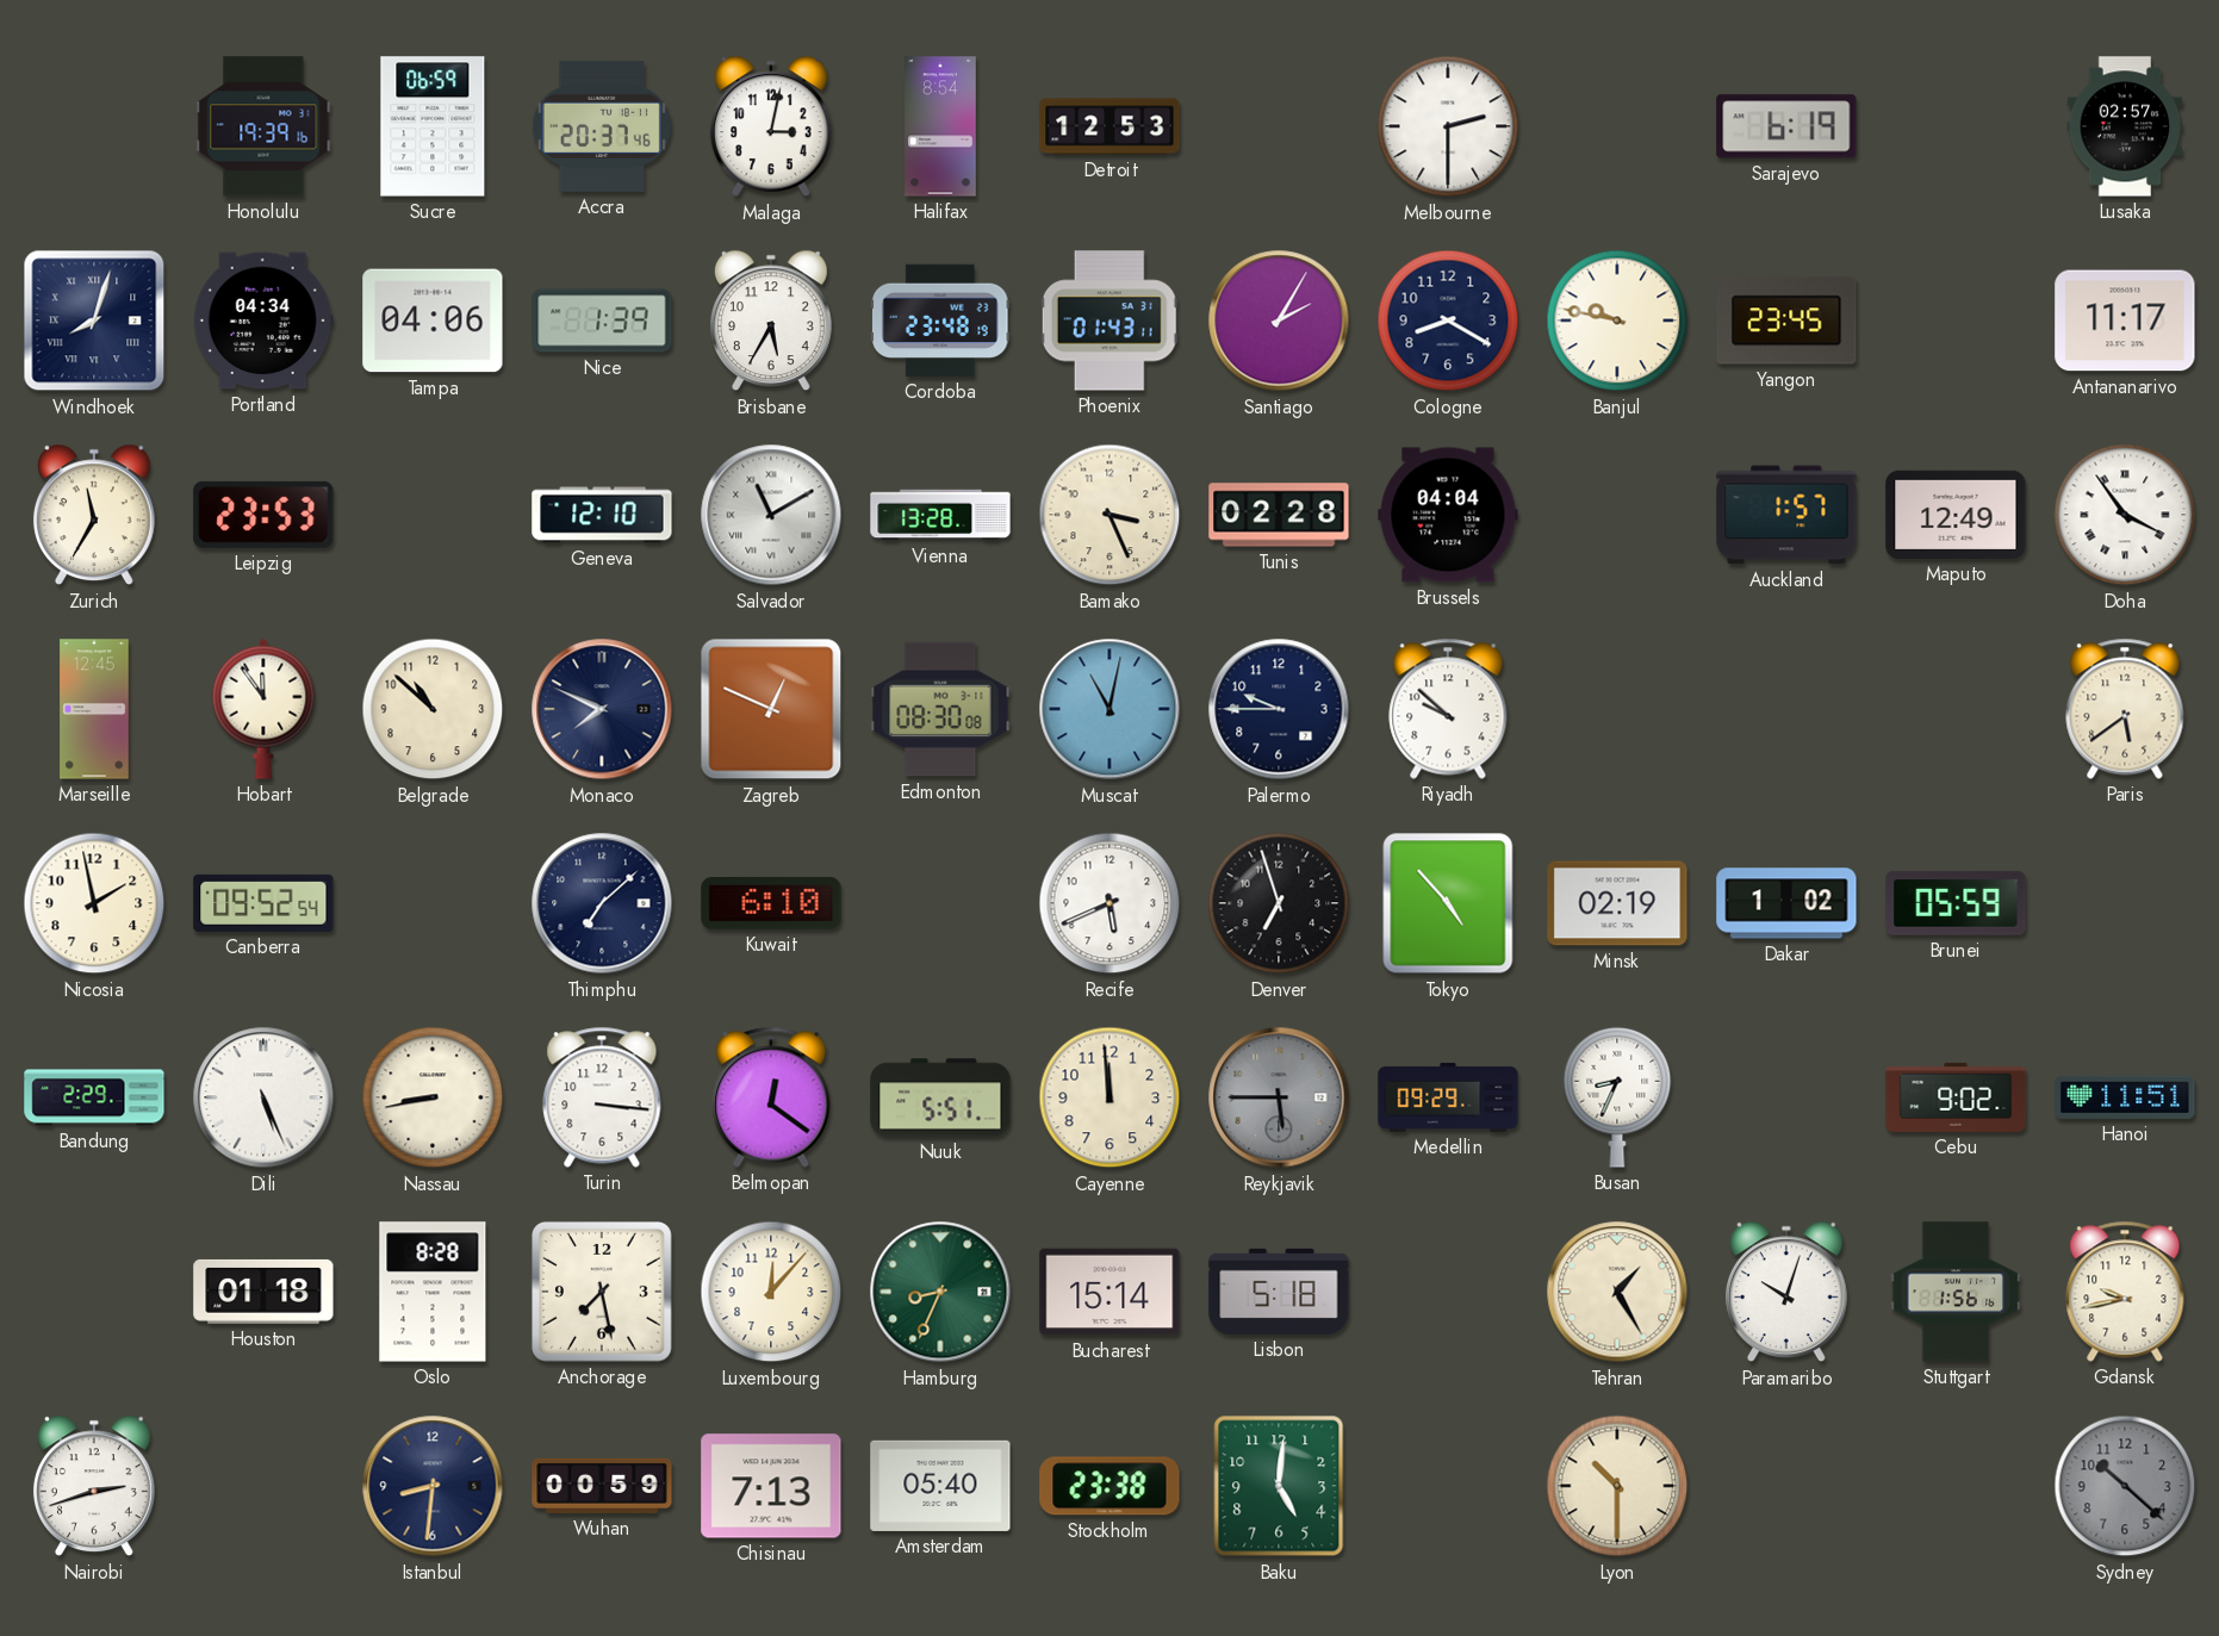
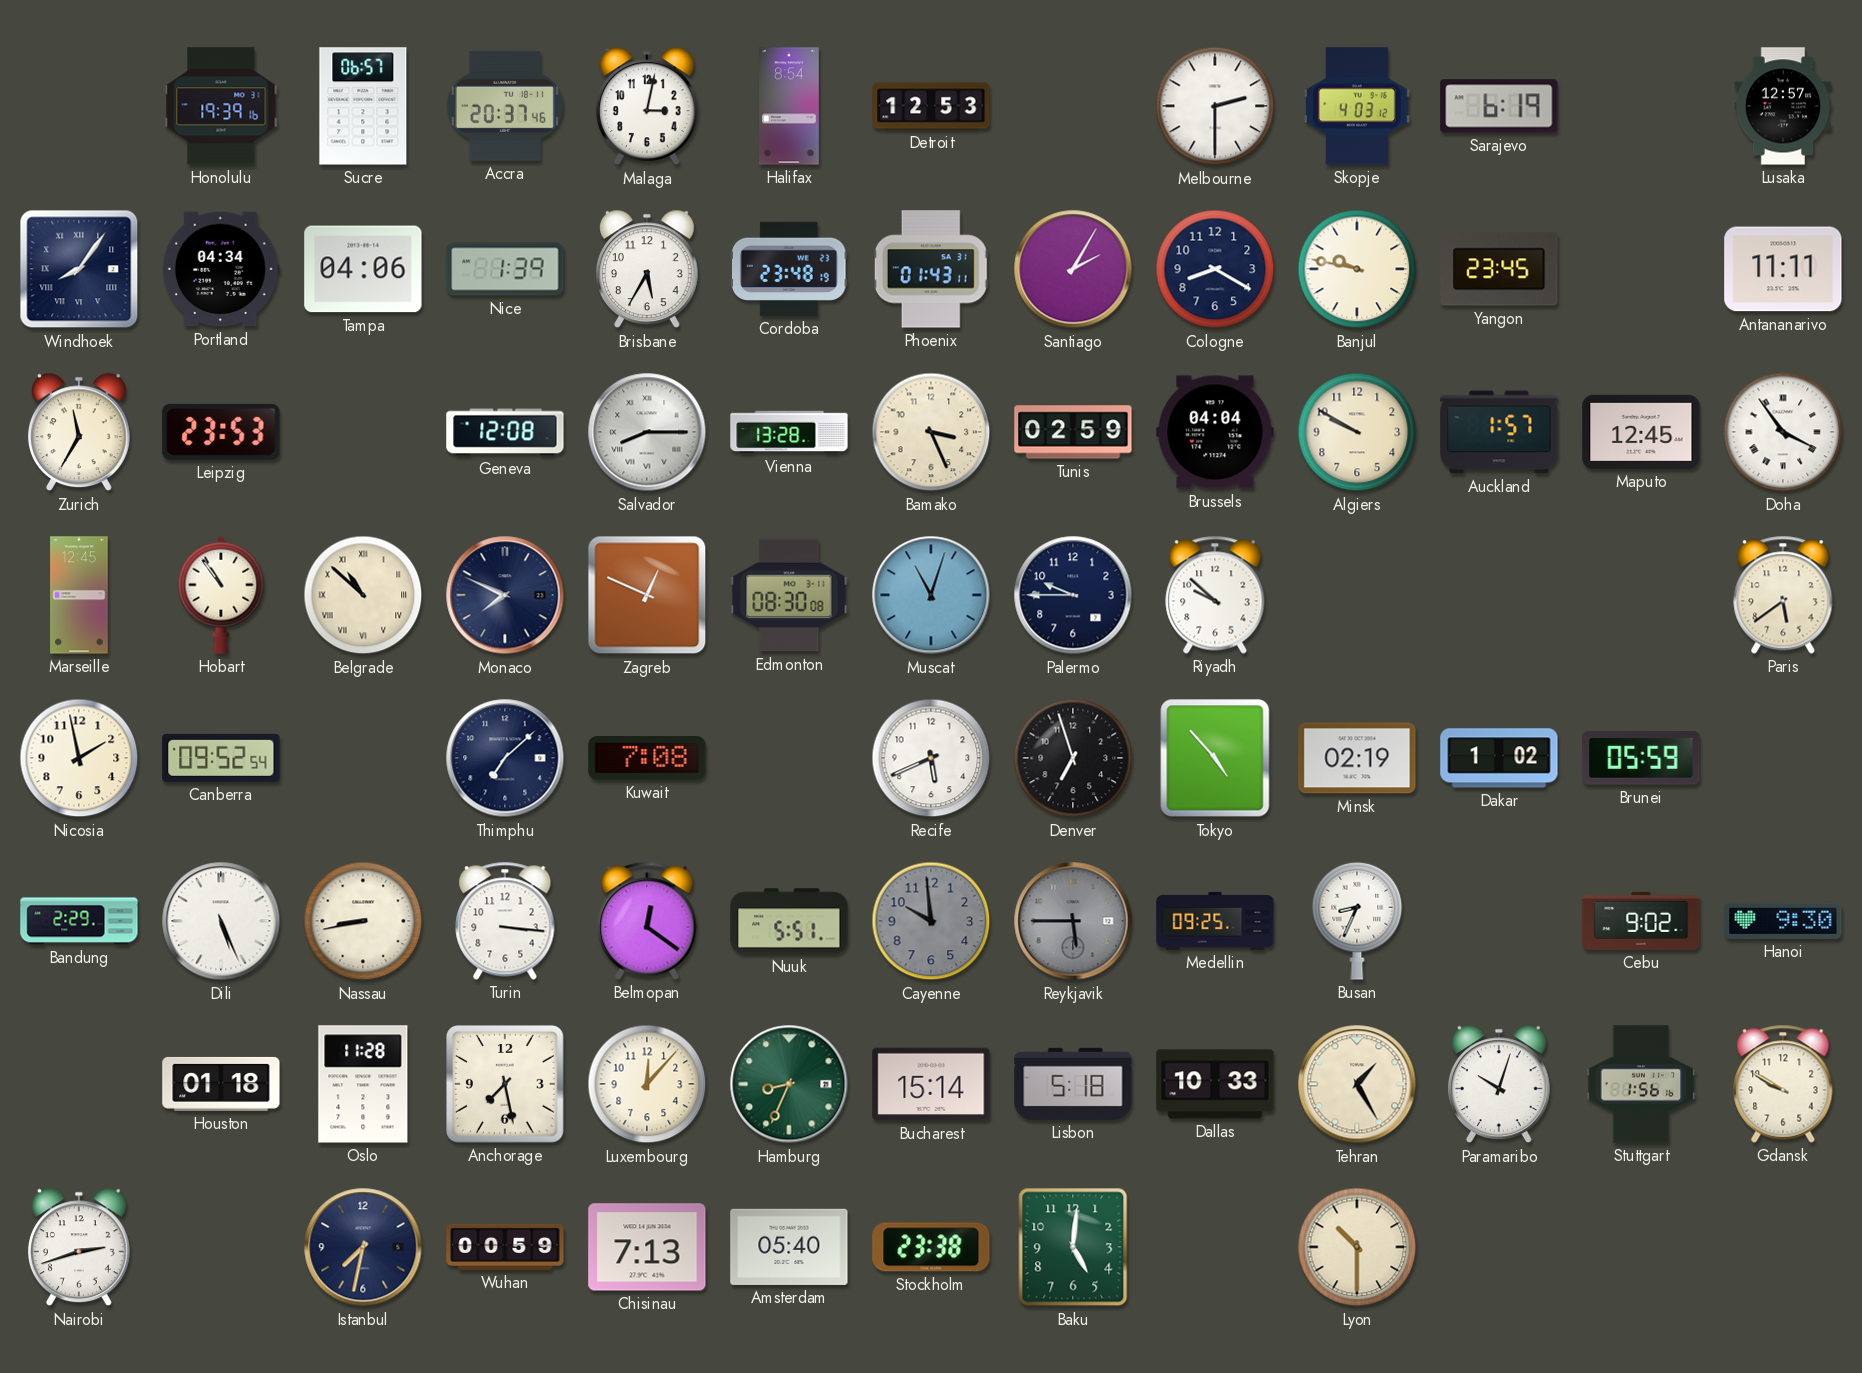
Sucre: 06:59 -> 06:57
Skopje: none -> 4:03
Lusaka: 02:57 -> 12:57
Windhoek: 8:03 -> 8:06
Antananarivo: 11:17 -> 11:11
Geneva: 12:10 -> 12:08
Salvador: 11:10 -> 8:15
Tunis: 02:28 -> 02:59
Algiers: none -> 9:50
Maputo: 12:49 -> 12:45
Hobart: 11:54 -> 10:54
Belgrade numerals: Arabic -> Roman
Muscat: 11:02 -> 11:03
Kuwait: 6:10 -> 7:08
Cayenne: 11:59 -> 9:59
Cayenne dial: cream -> grey
Medellin: 09:29 -> 09:25
Hanoi: 11:51 -> 9:30
Oslo: 8:28 -> 11:28
Dallas: none -> 10:33
Gdansk: 9:43 -> 9:50
Istanbul: 8:31 -> 7:32
Sydney: 10:22 -> none
